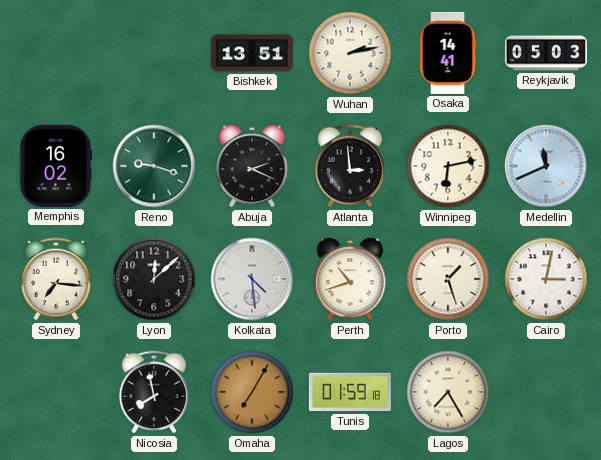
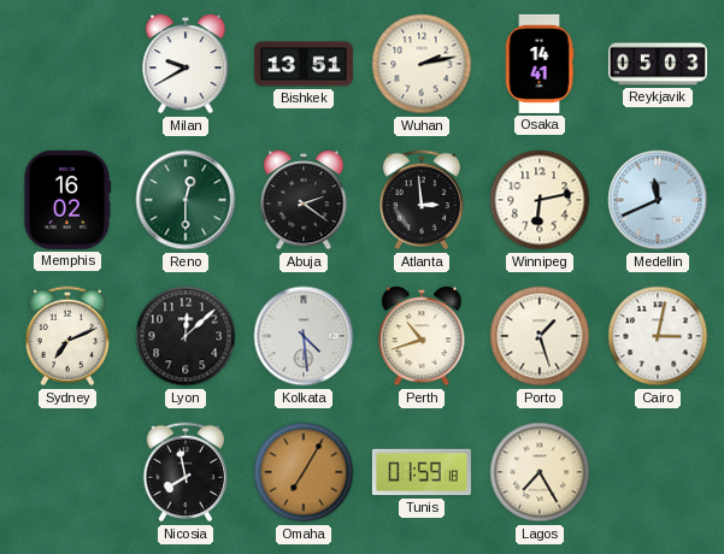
Milan: none -> 9:40
Reno: 9:18 -> 12:30
Abuja: 2:19 -> 2:21
Sydney: 7:16 -> 7:11
